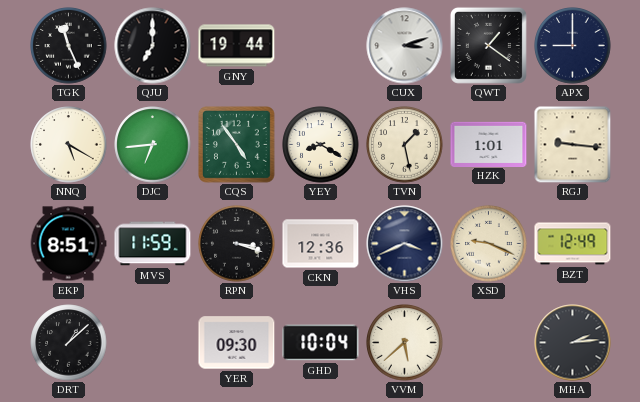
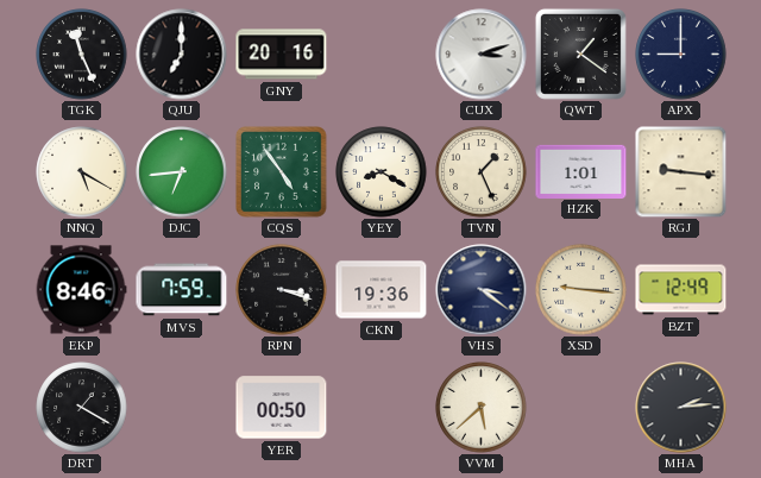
GNY: 19:44 -> 20:16
TVN: 1:28 -> 1:26
EKP: 8:51 -> 8:46
MVS: 11:59 -> 7:59
CKN: 12:36 -> 19:36
VHS: 3:41 -> 3:21
XSD: 9:19 -> 9:16
DRT: 1:08 -> 1:20
YER: 09:30 -> 00:50
GHD: 10:04 -> none
